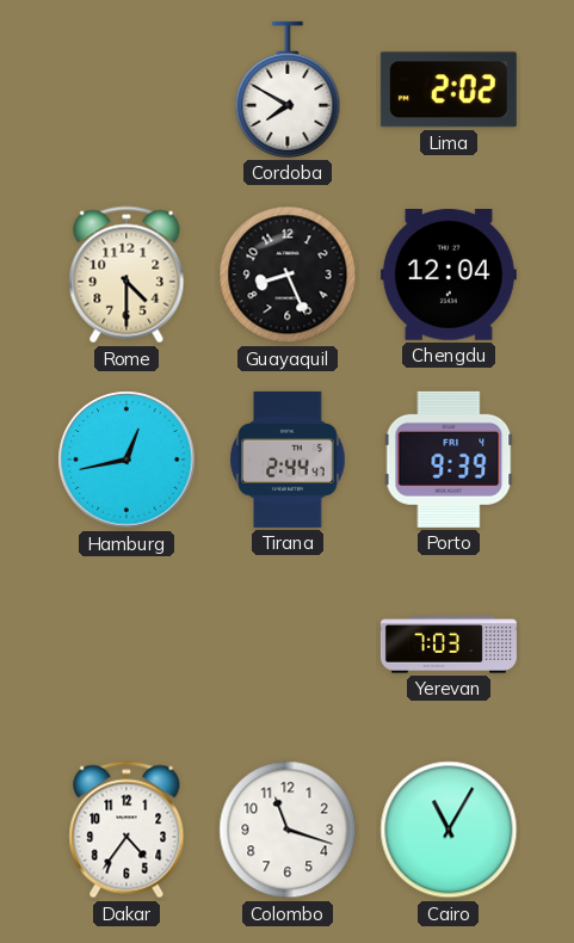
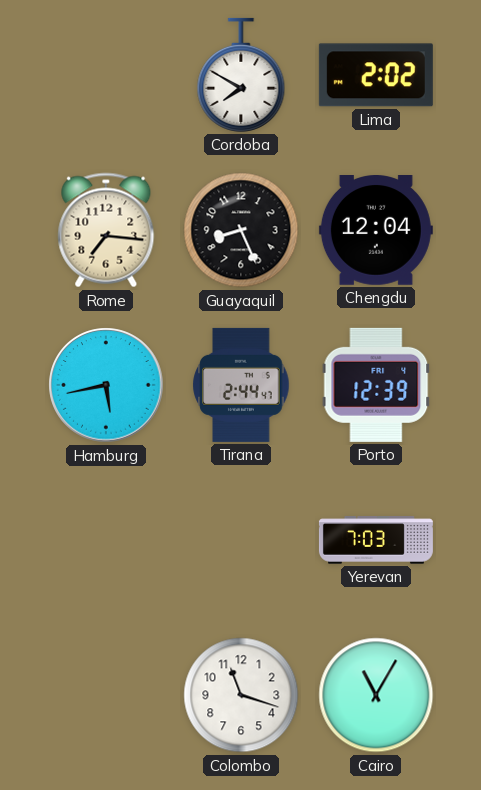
Rome: 4:30 -> 7:16
Hamburg: 12:43 -> 5:43
Porto: 9:39 -> 12:39
Dakar: 4:36 -> none
